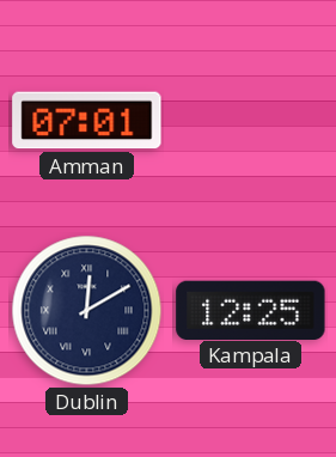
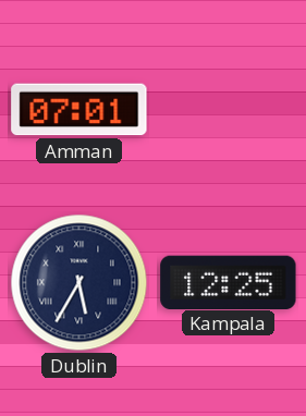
Dublin: 12:10 -> 5:35
